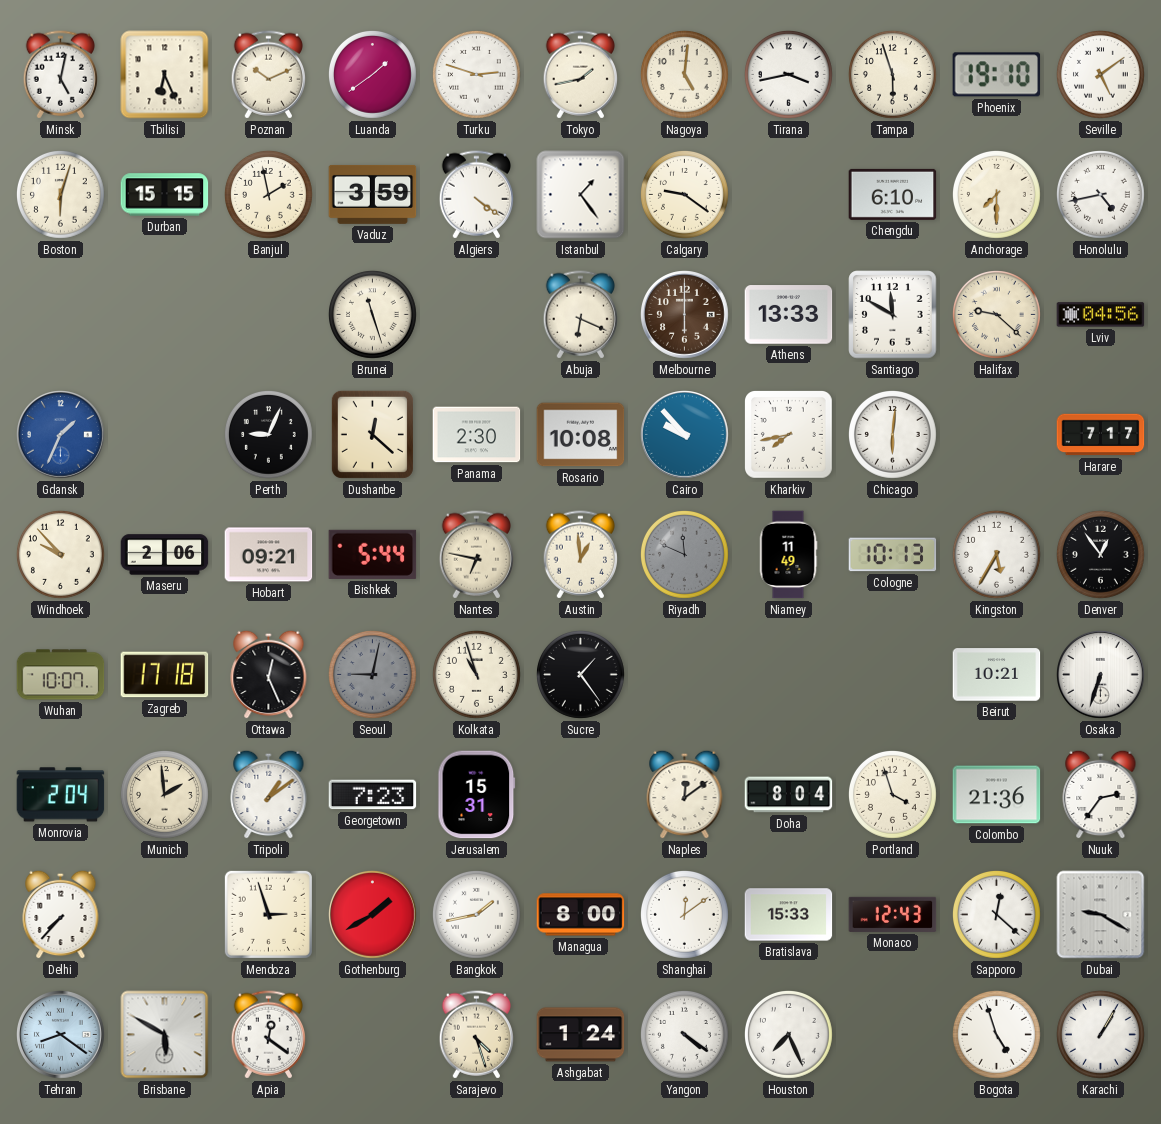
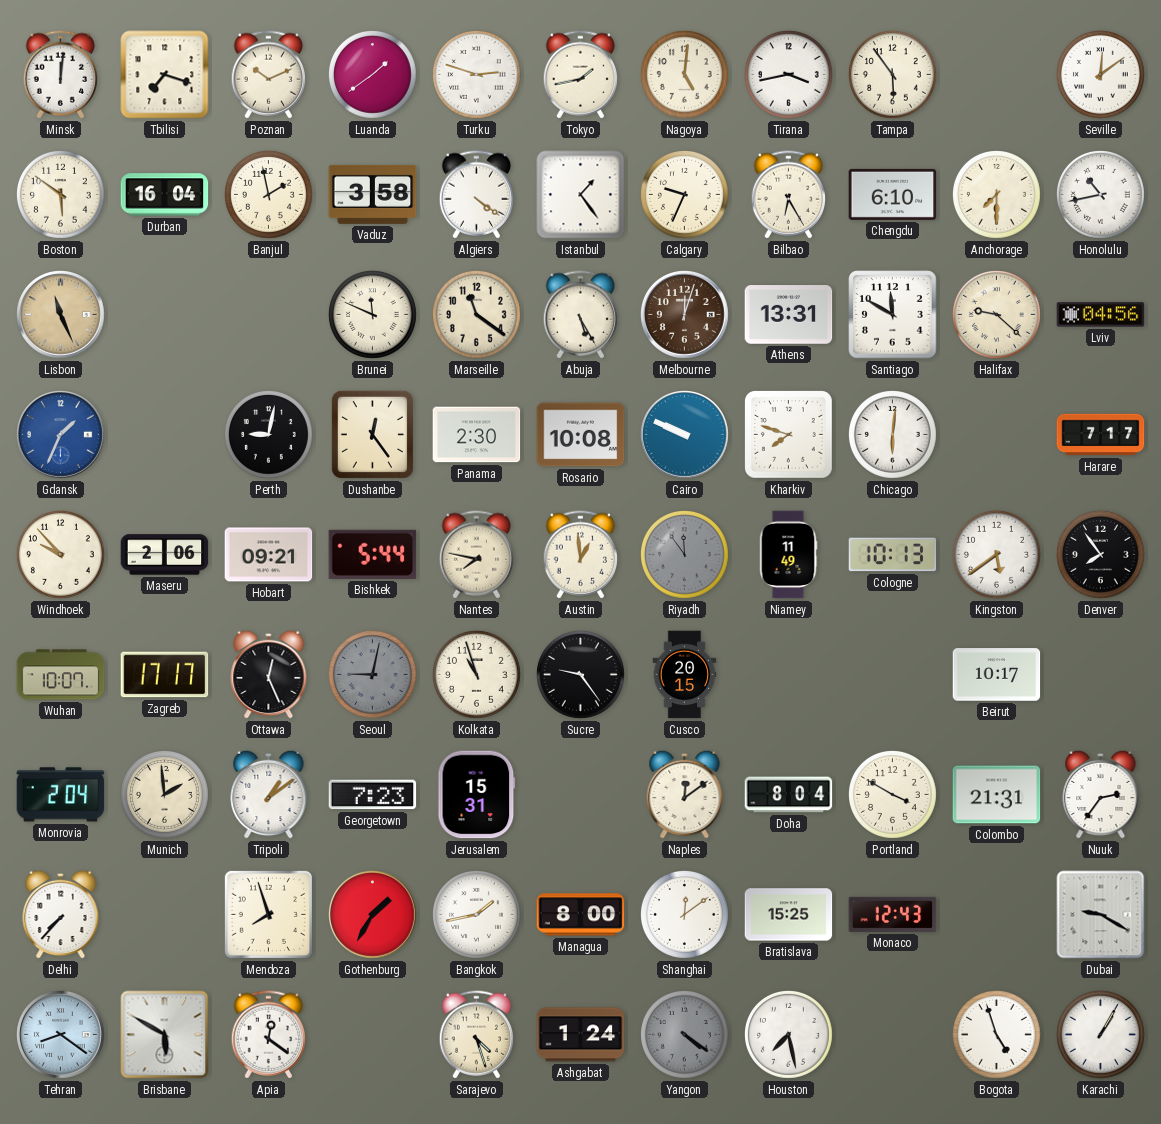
Minsk: 5:02 -> 12:01
Tbilisi: 6:26 -> 7:18
Tampa: 5:57 -> 5:54
Phoenix: 19:10 -> none
Seville: 5:09 -> 12:09
Boston: 6:03 -> 5:51
Durban: 15:15 -> 16:04
Vaduz: 3:59 -> 3:58
Calgary: 9:21 -> 9:34
Bilbao: none -> 6:25
Honolulu: 4:43 -> 10:43
Lisbon: none -> 11:26
Brunei: 11:27 -> 11:49
Marseille: none -> 11:21
Abuja: 6:19 -> 5:25
Melbourne: 6:00 -> 12:03
Athens: 13:33 -> 13:31
Perth: 9:04 -> 9:02
Dushanbe: 12:22 -> 12:24
Cairo: 9:53 -> 9:49
Kharkiv: 7:43 -> 7:48
Nantes: 6:47 -> 7:47
Riyadh: 11:49 -> 11:54
Kingston: 5:35 -> 5:39
Denver: 12:54 -> 7:54
Zagreb: 17:18 -> 17:17
Sucre: 1:24 -> 9:24
Cusco: none -> 20:15
Beirut: 10:21 -> 10:17
Osaka: 6:33 -> none
Portland: 3:57 -> 3:50
Colombo: 21:36 -> 21:31
Mendoza: 2:57 -> 7:57
Gothenburg: 1:40 -> 1:35
Bratislava: 15:33 -> 15:25
Sapporo: 12:22 -> none
Yangon dial: white -> grey
Houston: 7:26 -> 7:28
